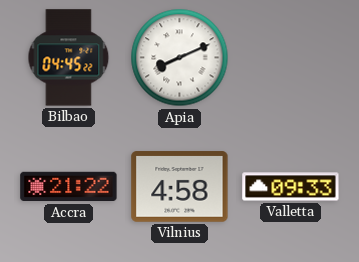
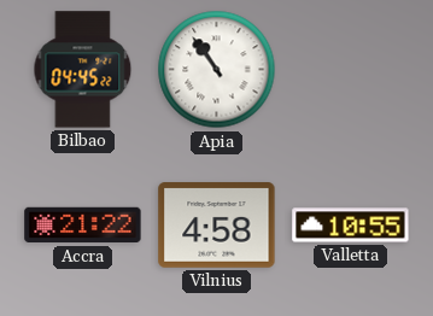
Apia: 8:11 -> 10:54
Valletta: 09:33 -> 10:55
